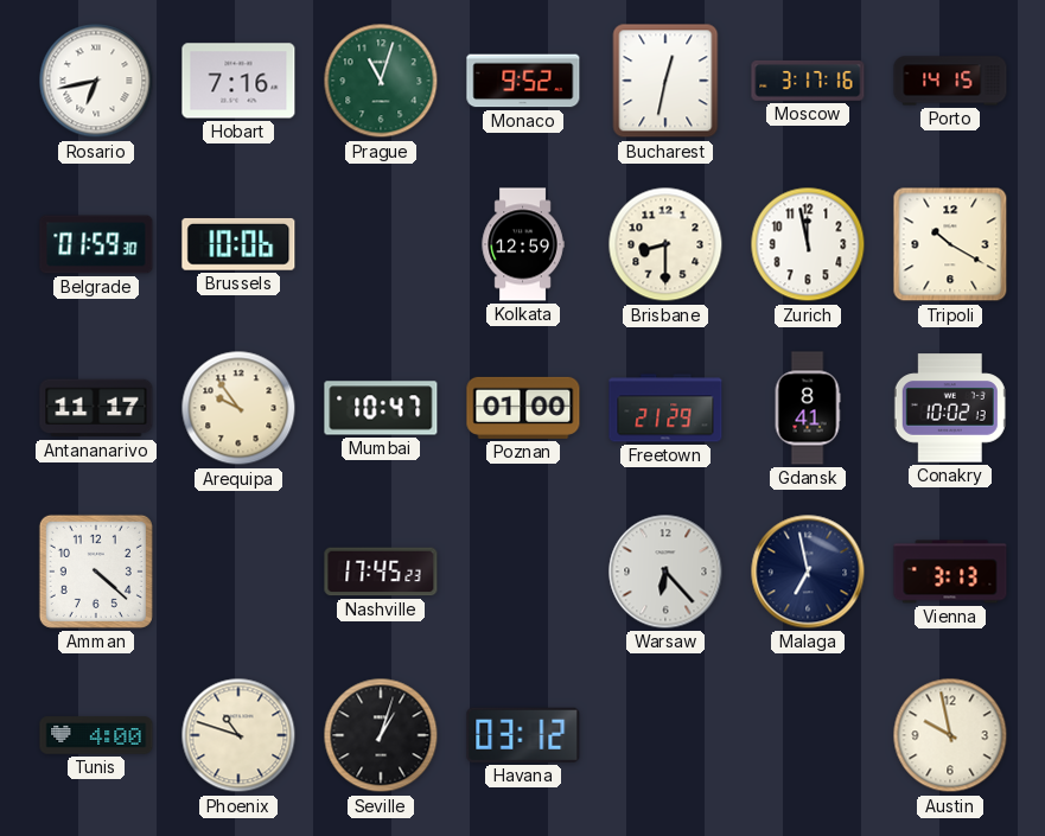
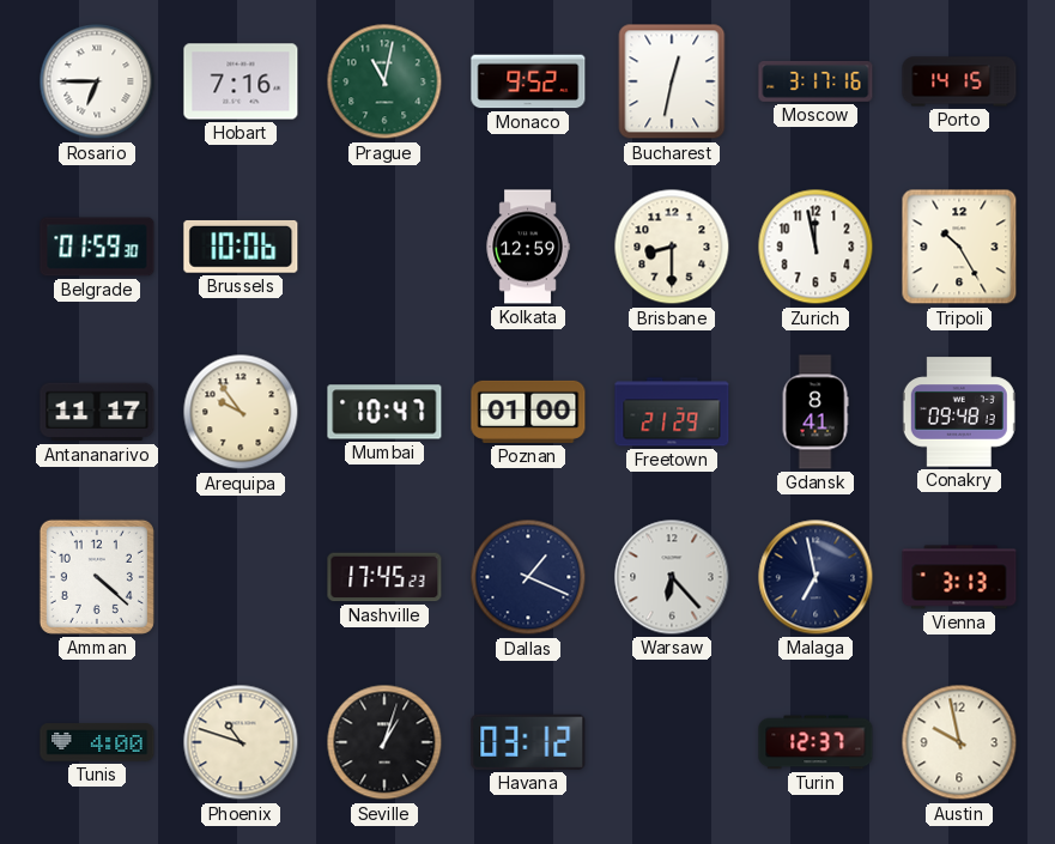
Rosario: 6:43 -> 6:45
Prague: 11:03 -> 11:02
Tripoli: 10:20 -> 10:25
Conakry: 10:02 -> 09:48
Dallas: none -> 1:19
Turin: none -> 12:37
